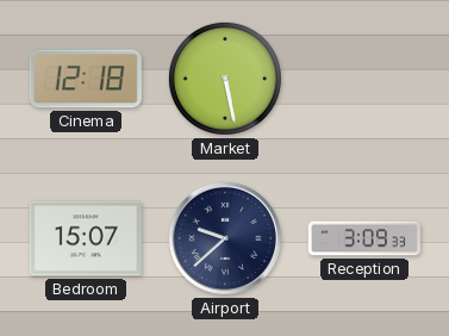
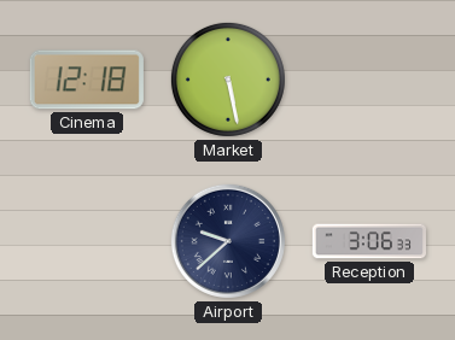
Bedroom: 15:07 -> none
Reception: 3:09 -> 3:06
